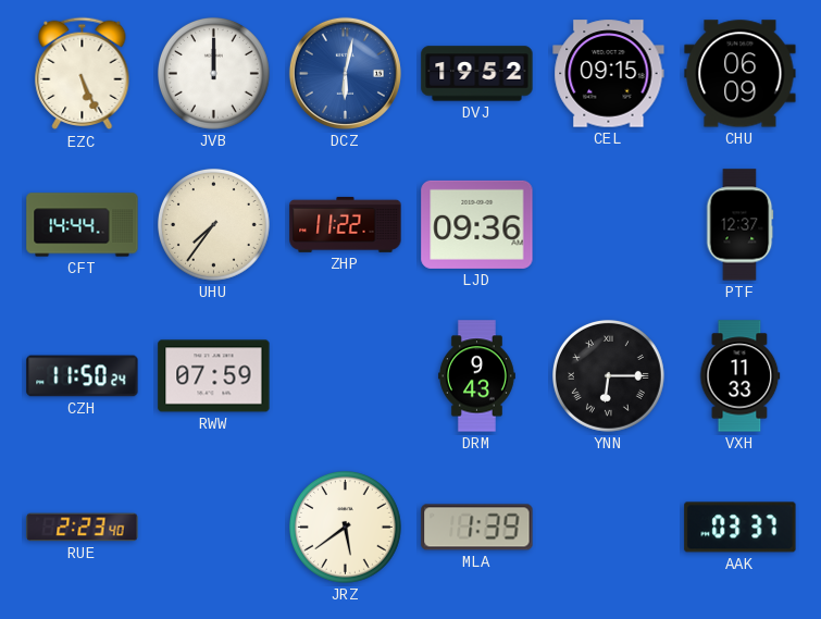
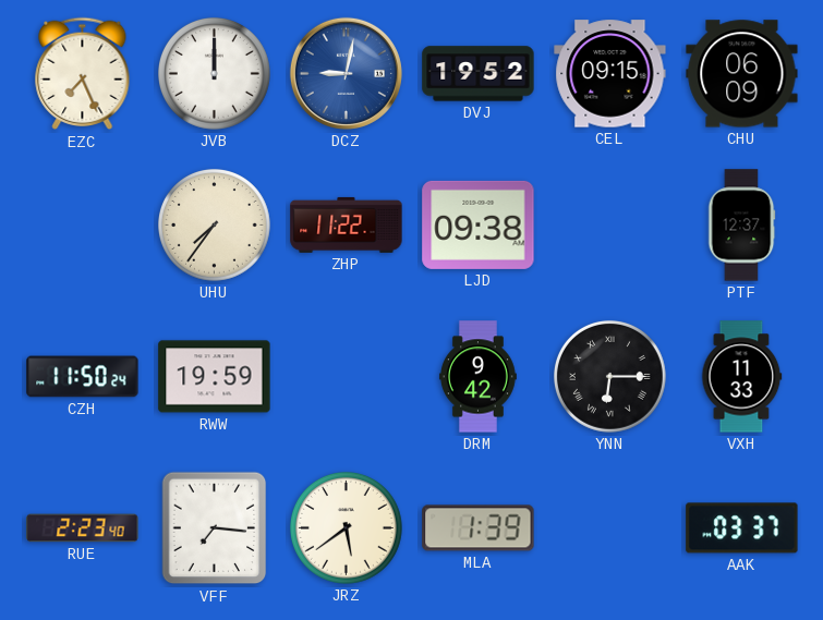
EZC: 5:26 -> 7:26
DCZ: 6:02 -> 9:02
CFT: 14:44 -> none
LJD: 09:36 -> 09:38
RWW: 07:59 -> 19:59
DRM: 9:43 -> 9:42
VFF: none -> 7:16
